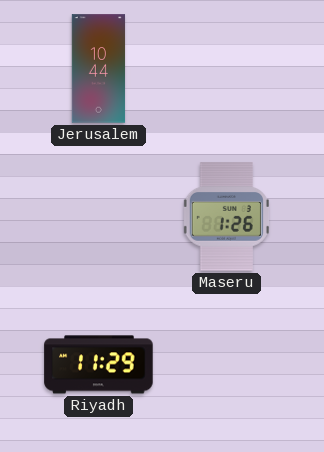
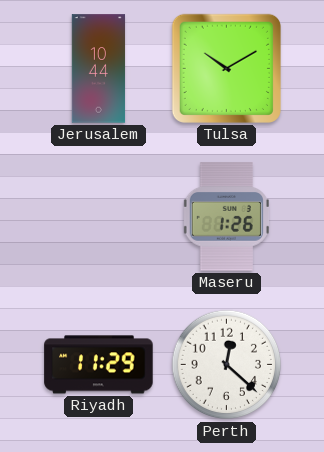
Tulsa: none -> 10:10
Perth: none -> 12:22
